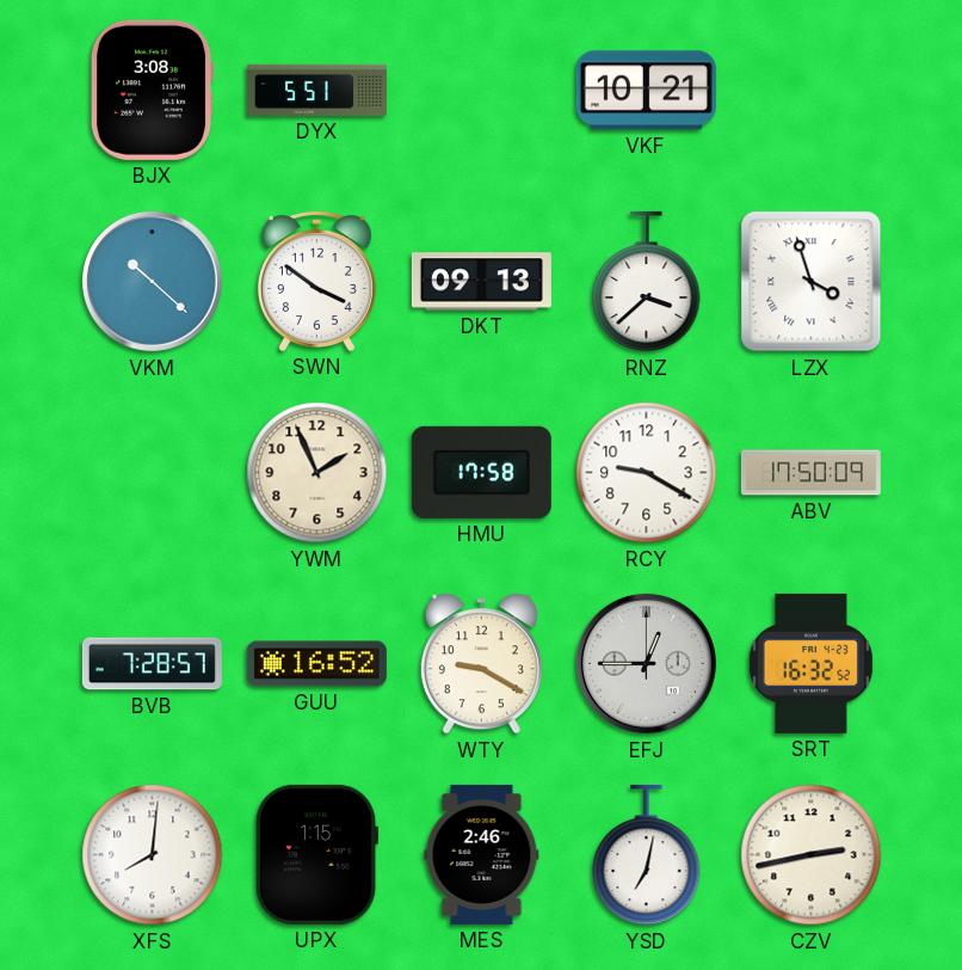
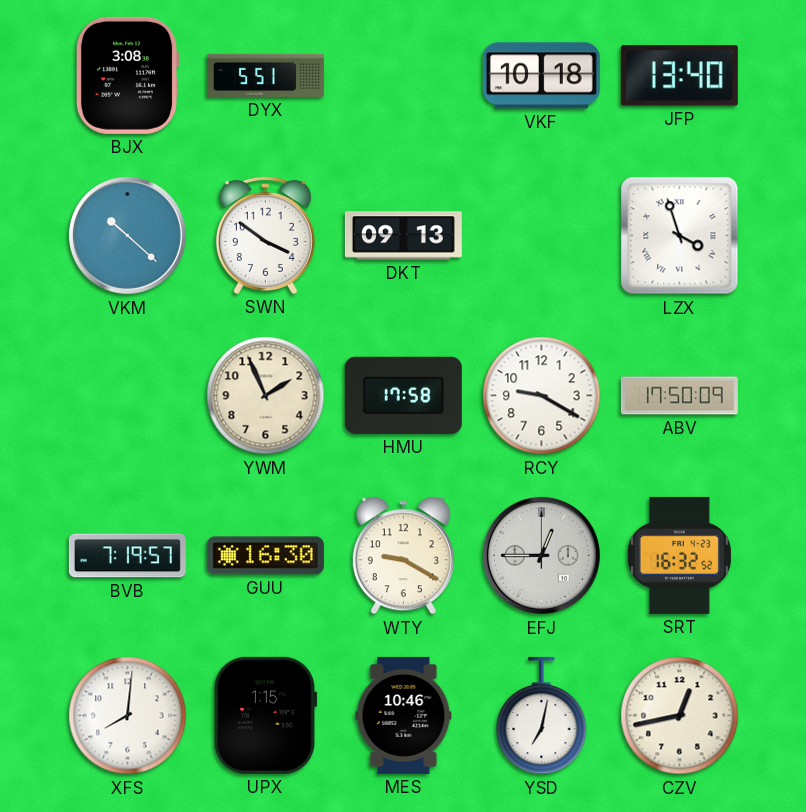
VKF: 10:21 -> 10:18
JFP: none -> 13:40
RNZ: 3:38 -> none
BVB: 7:28 -> 7:19
GUU: 16:52 -> 16:30
MES: 2:46 -> 10:46
CZV: 2:43 -> 12:43
